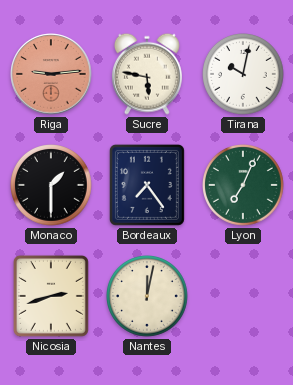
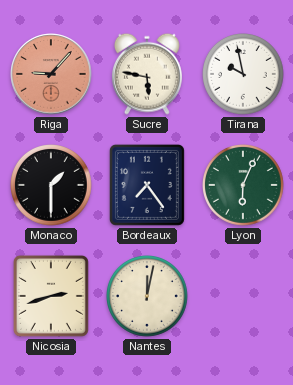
Riga: 9:14 -> 9:07
Tirana: 10:02 -> 9:58
Lyon: 7:04 -> 6:04
